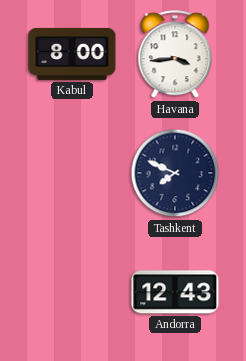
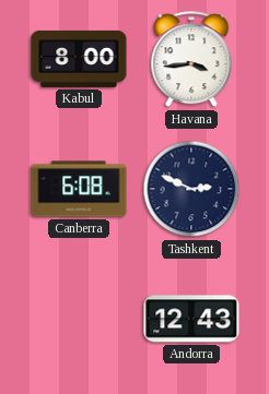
Canberra: none -> 6:08
Tashkent: 7:49 -> 2:49
